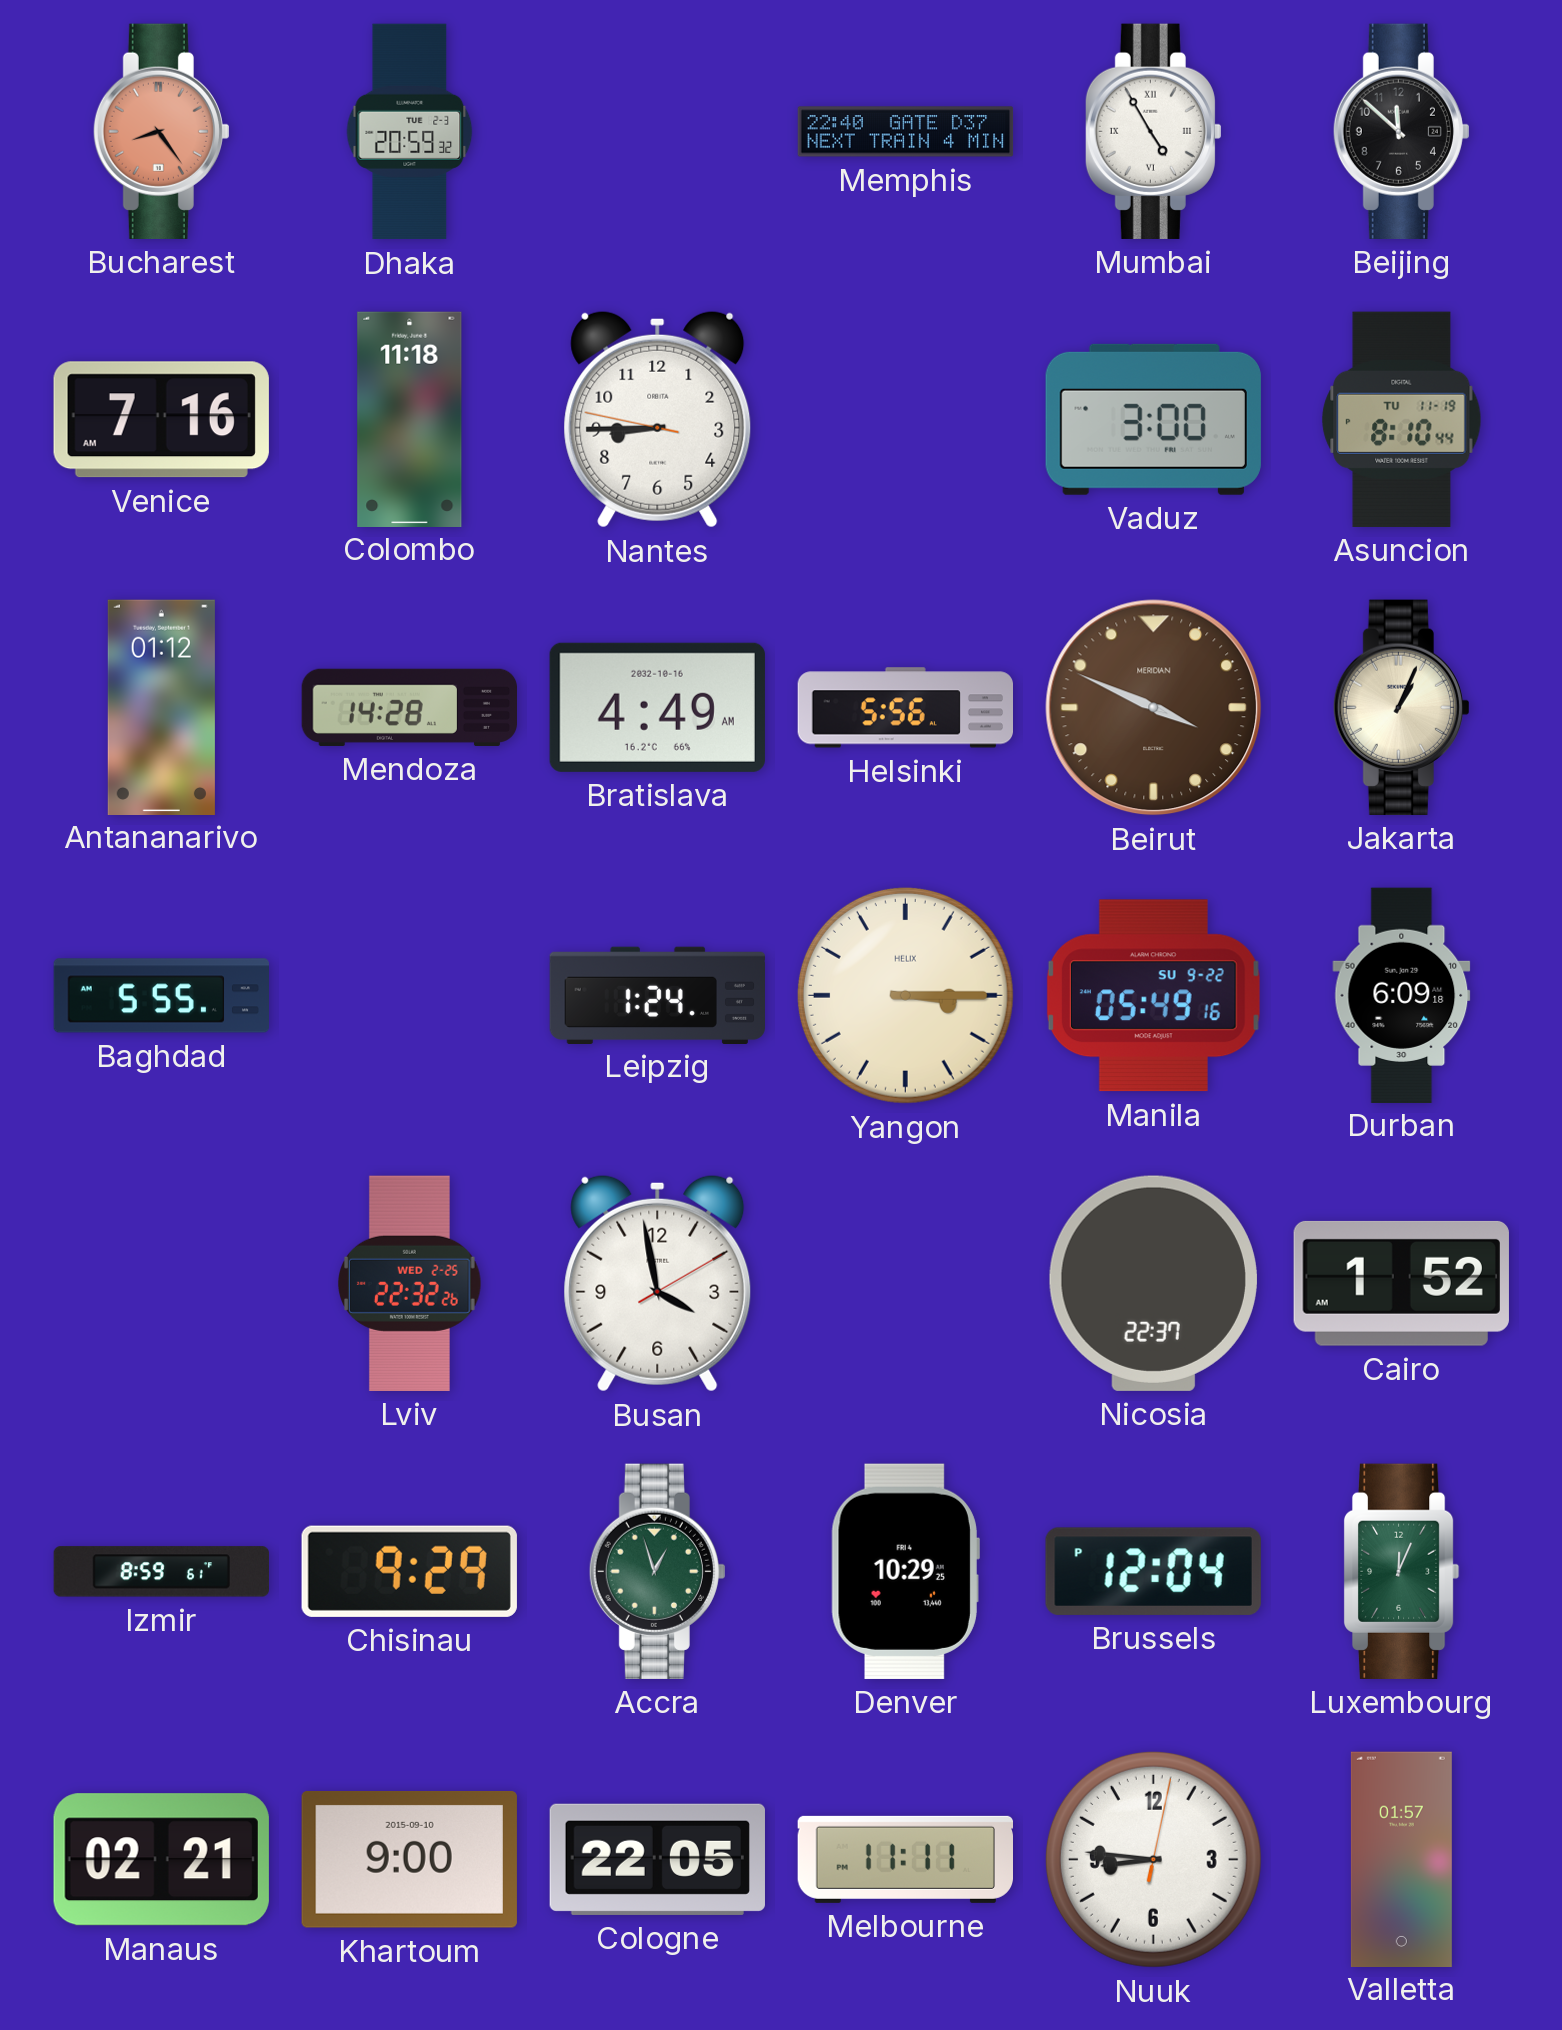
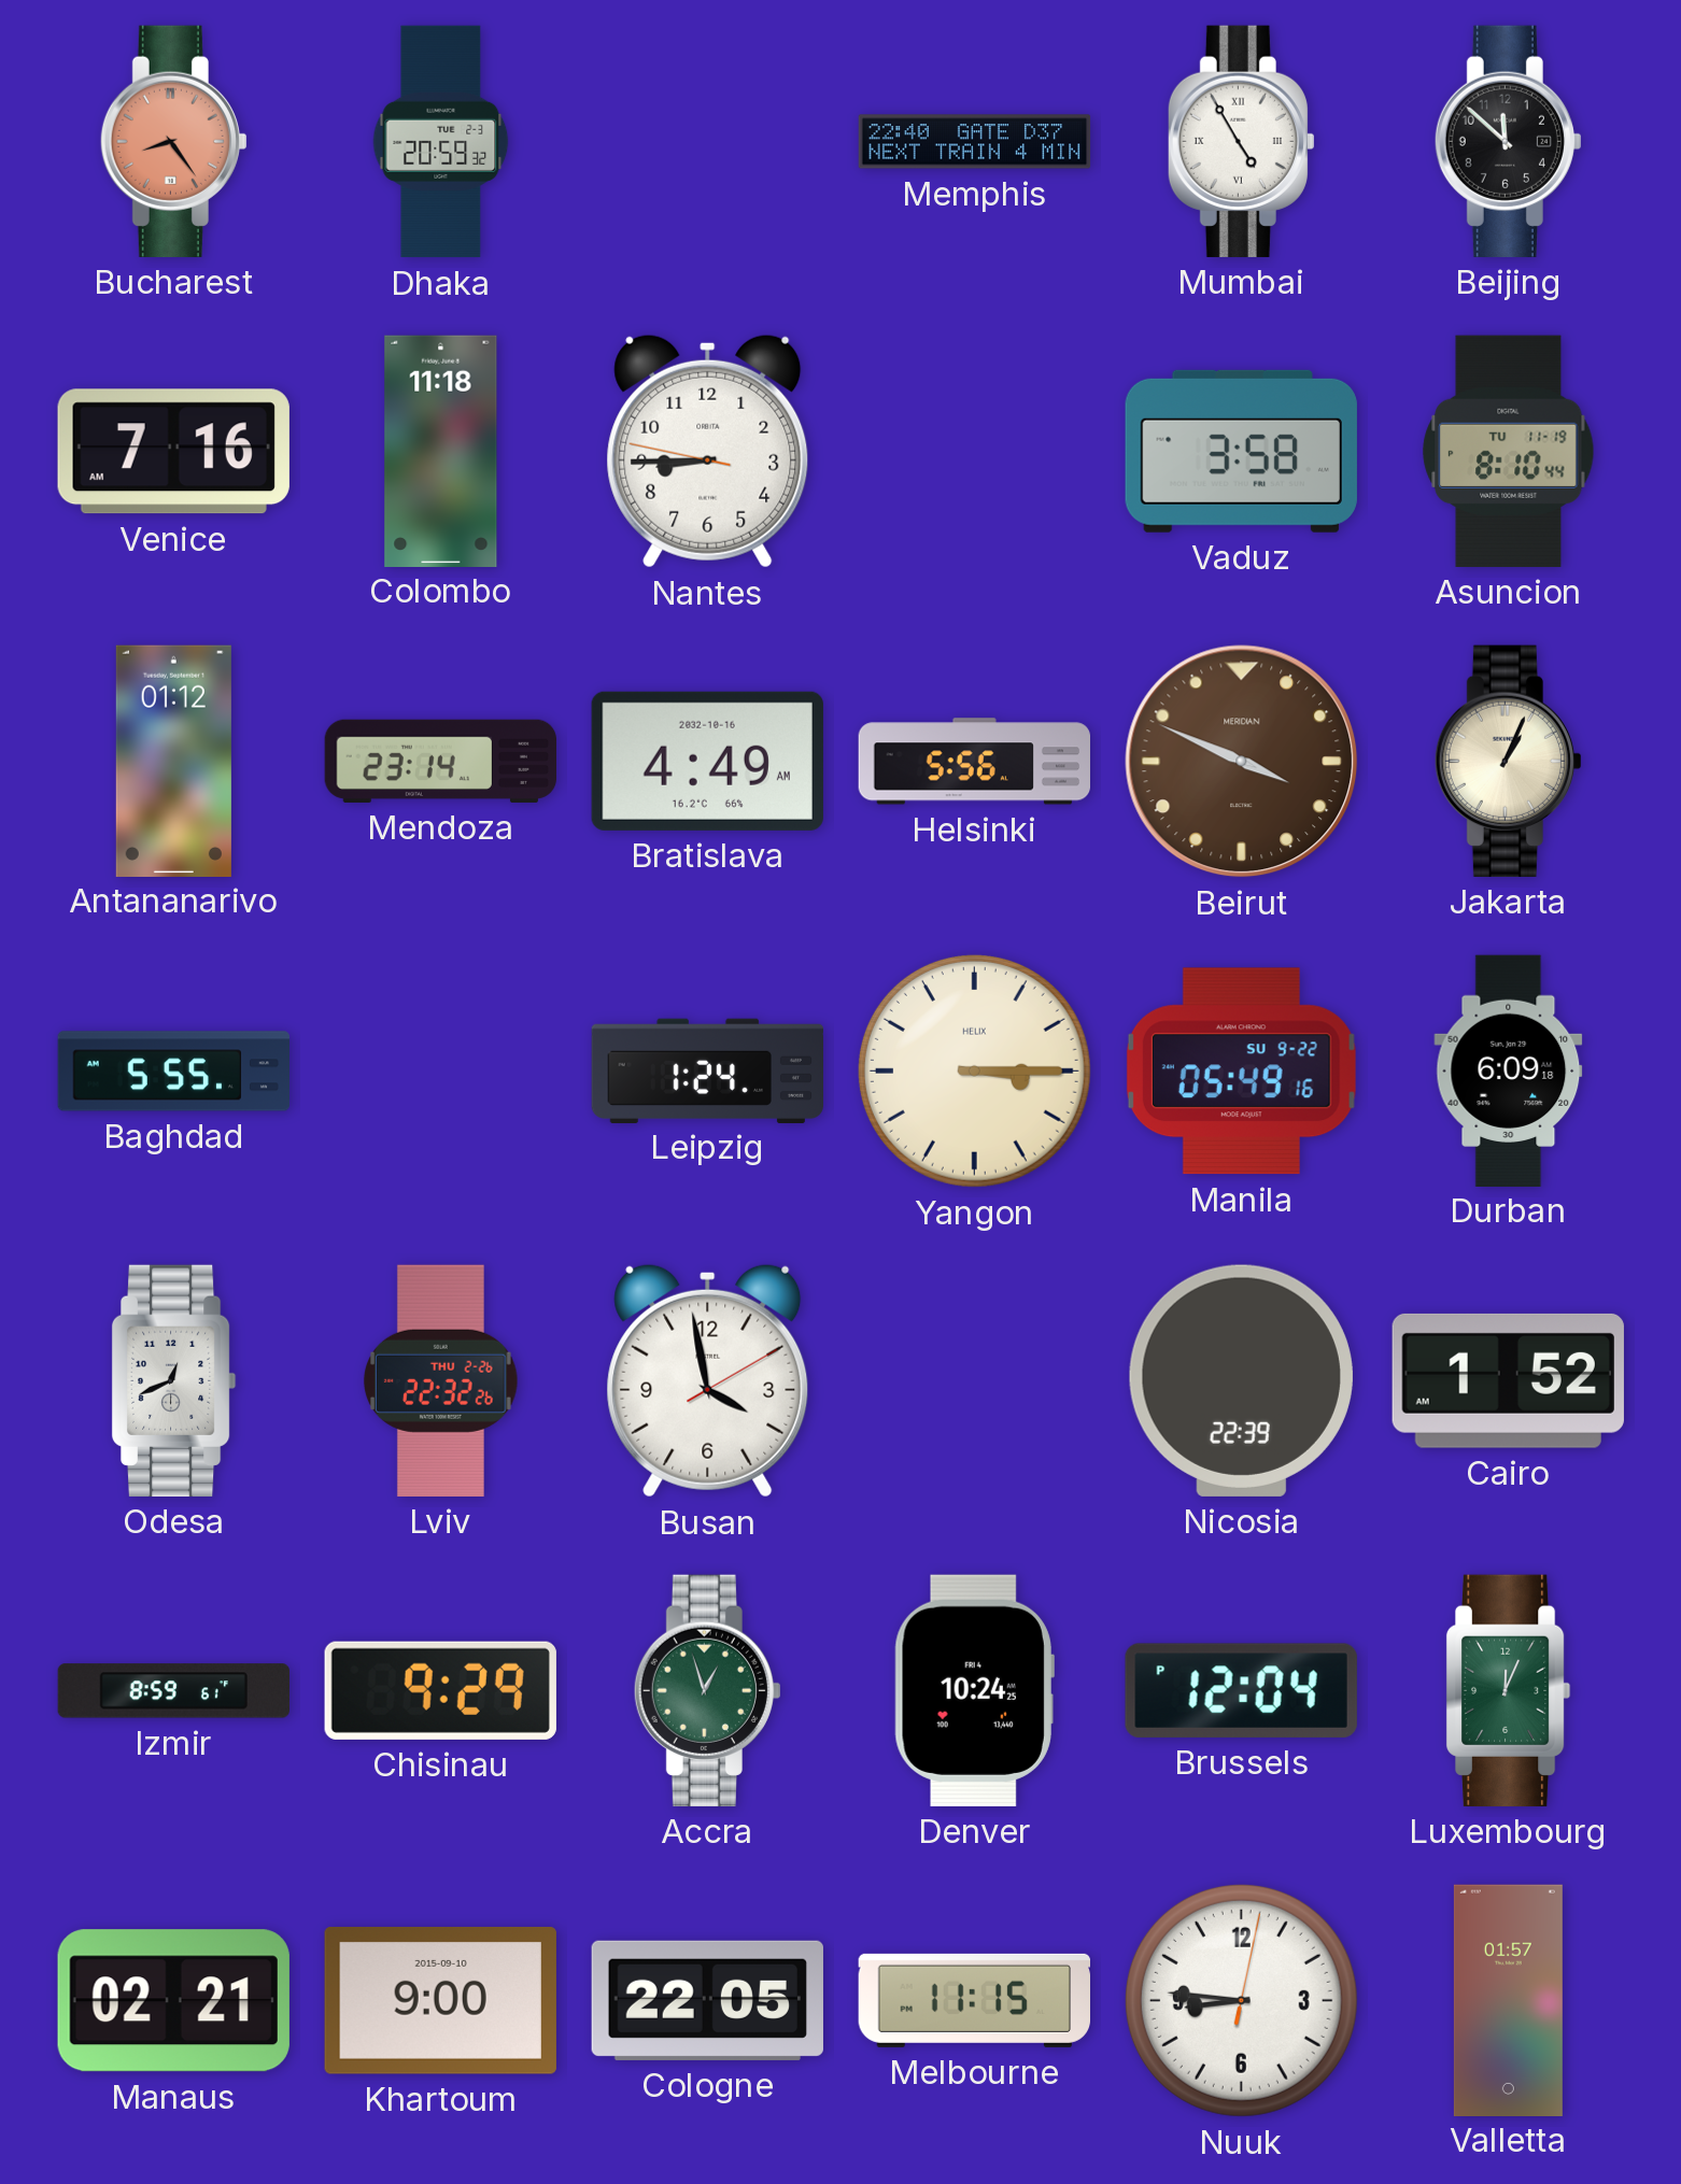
Vaduz: 3:00 -> 3:58
Mendoza: 14:28 -> 23:14
Odesa: none -> 12:41
Lviv date: WED 2-25 -> THU 2-26
Nicosia: 22:37 -> 22:39
Denver: 10:29 -> 10:24
Melbourne: 11:11 -> 11:15
